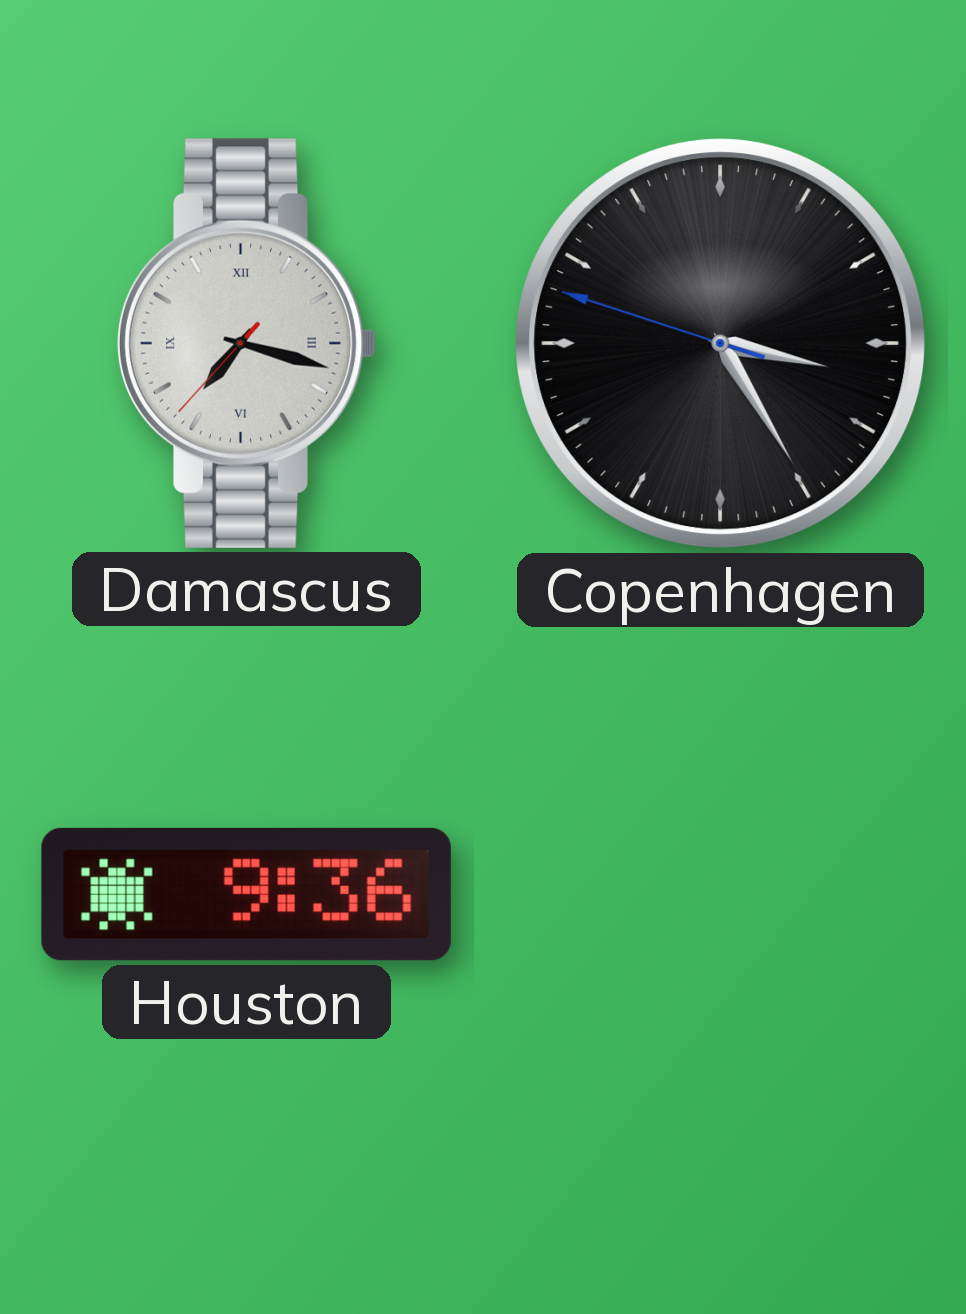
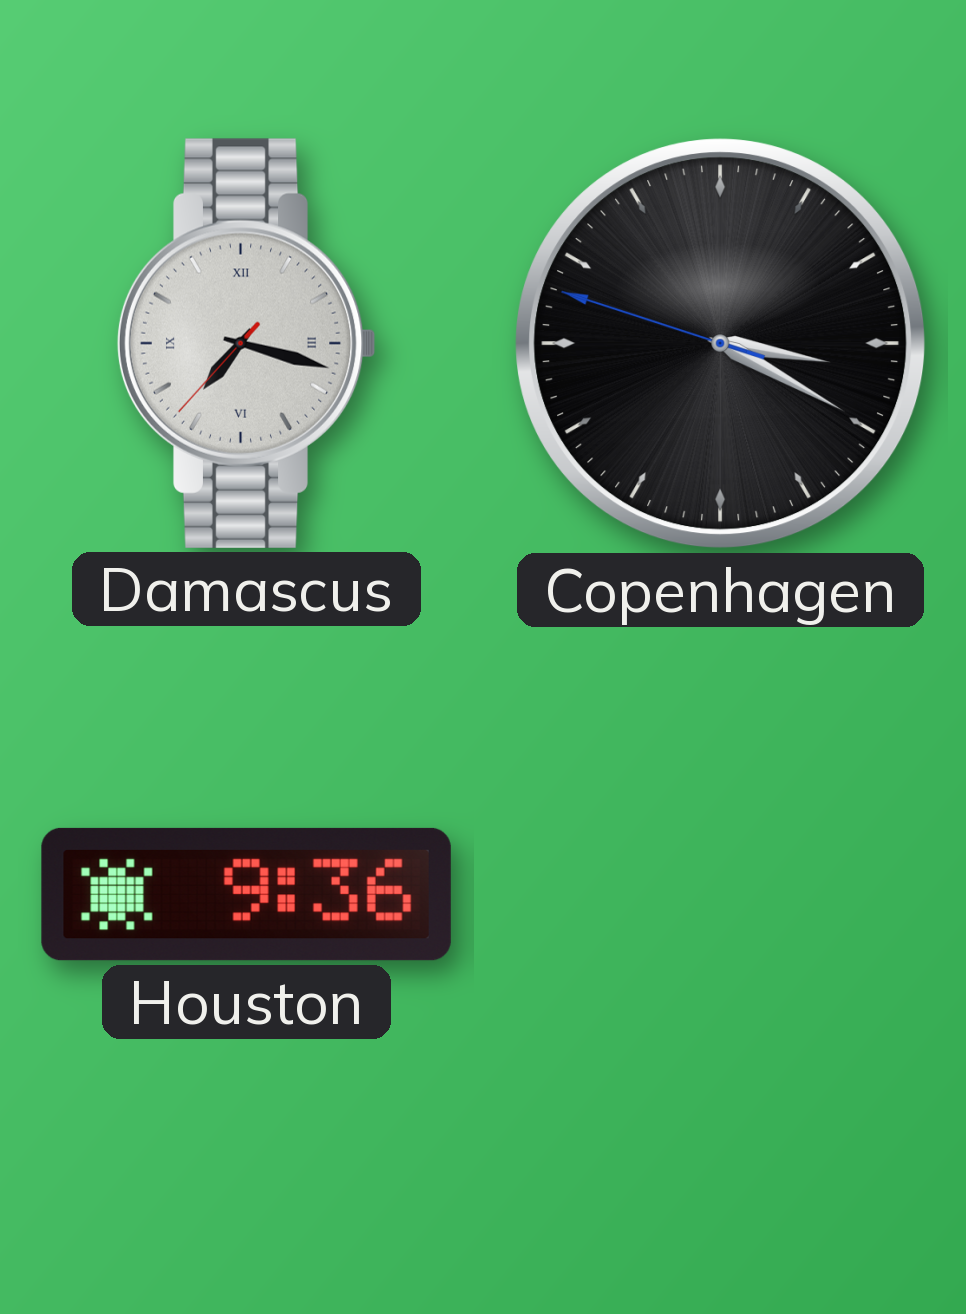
Copenhagen: 3:24 -> 3:19
